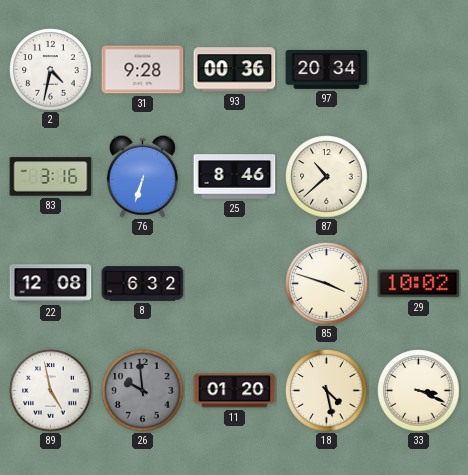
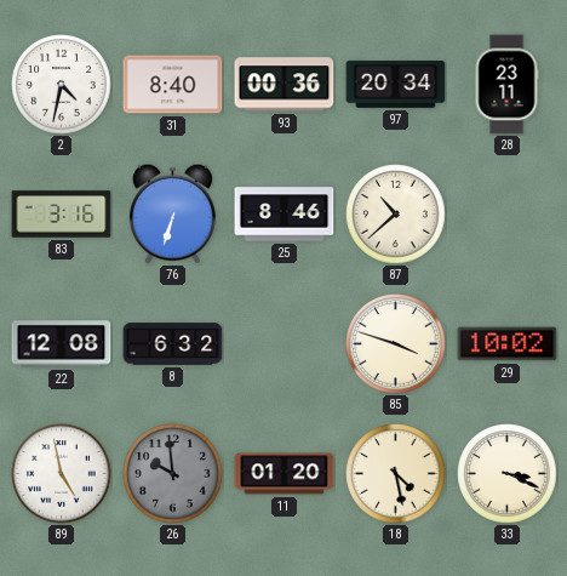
31: 9:28 -> 8:40
28: none -> 23:11
